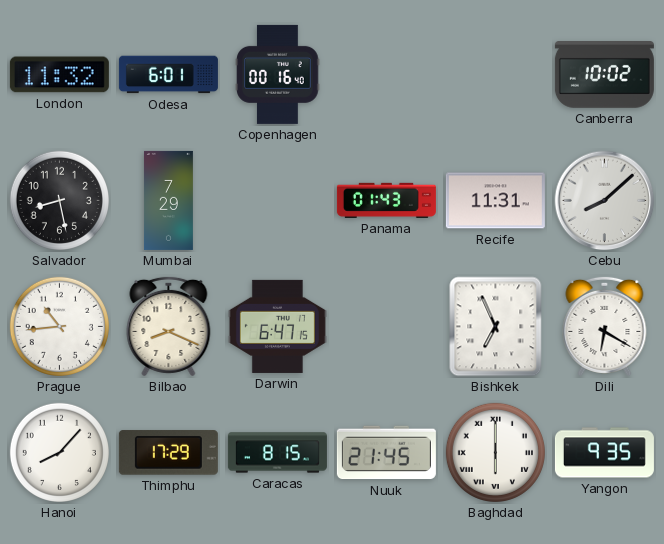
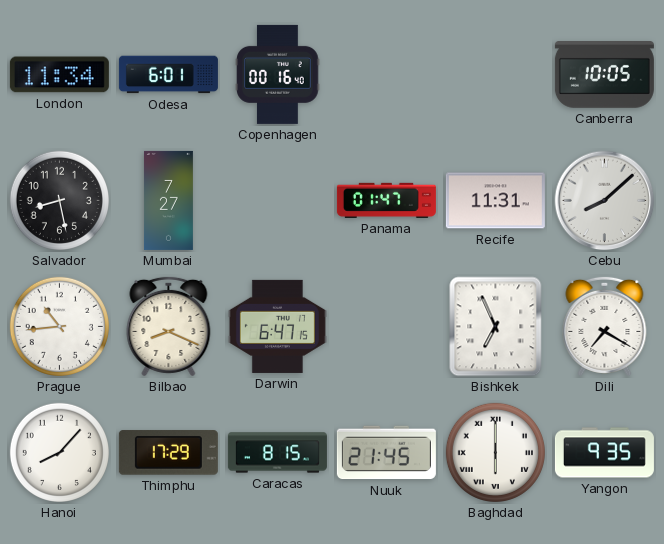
London: 11:32 -> 11:34
Canberra: 10:02 -> 10:05
Mumbai: 7:29 -> 7:27
Panama: 01:43 -> 01:47
Dili: 6:20 -> 7:20
